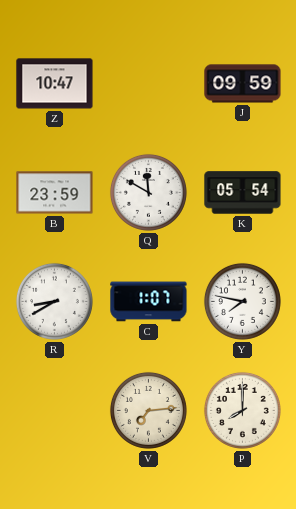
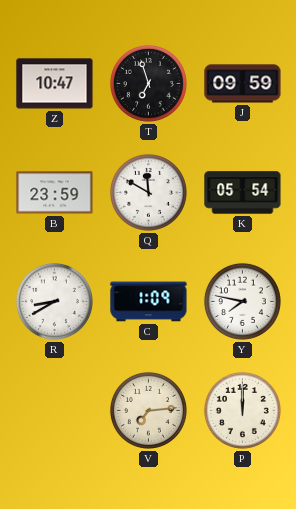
T: none -> 6:57
C: 1:07 -> 1:09
P: 8:00 -> 12:00
